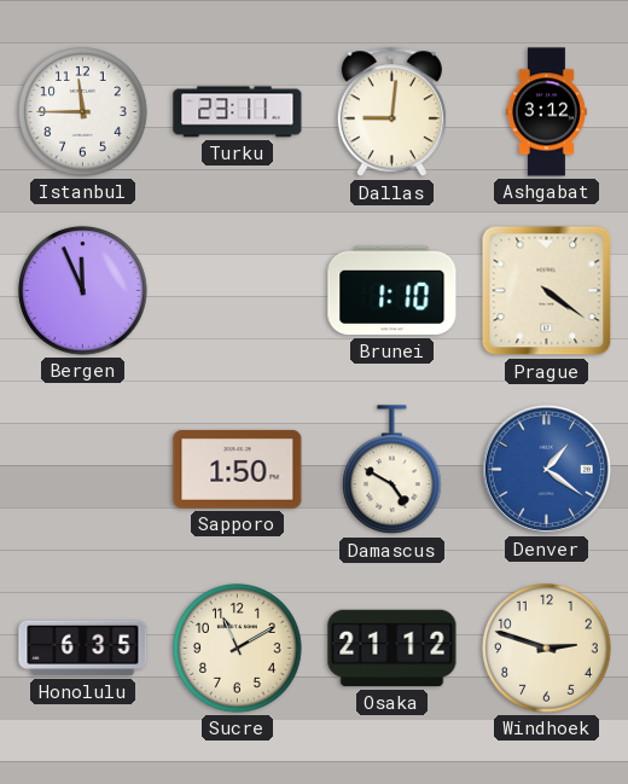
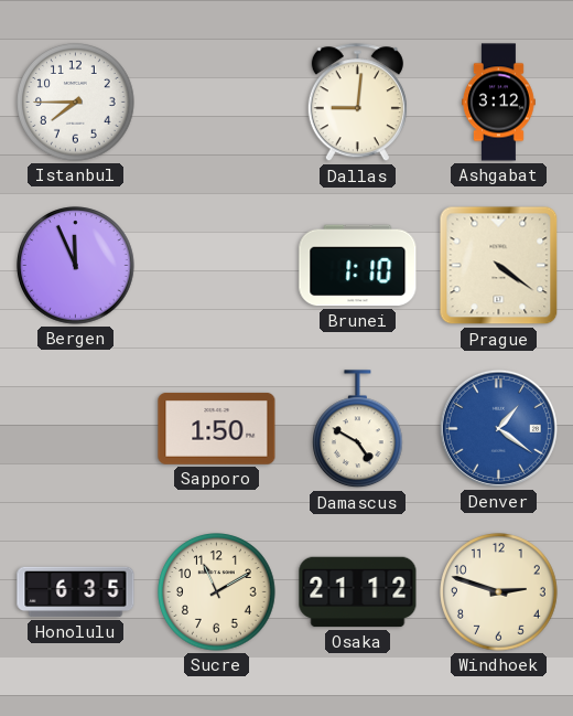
Istanbul: 11:45 -> 7:45
Turku: 23:11 -> none
